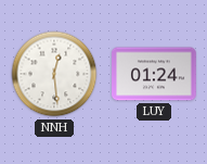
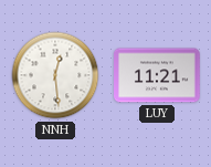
LUY: 01:24 -> 11:21
